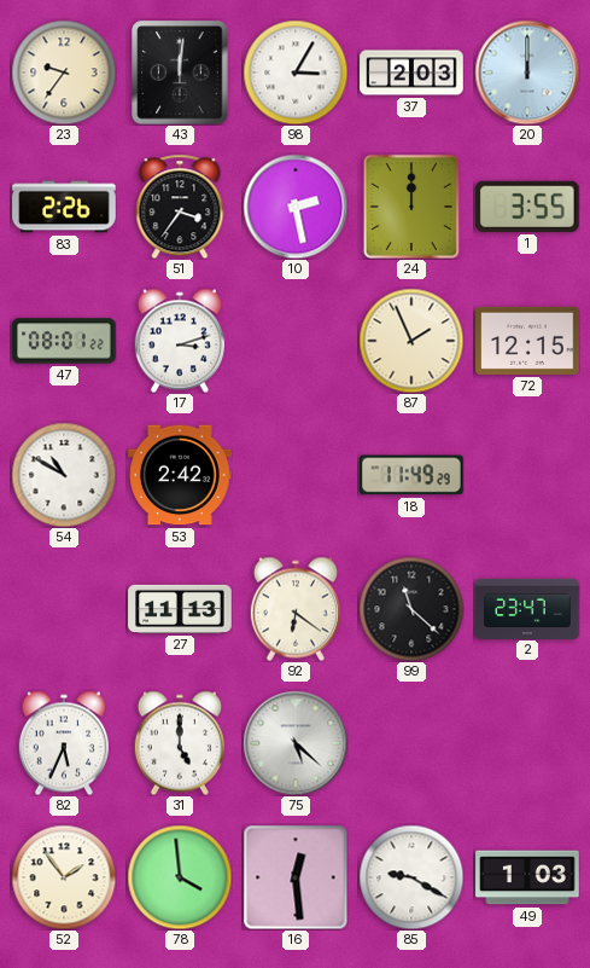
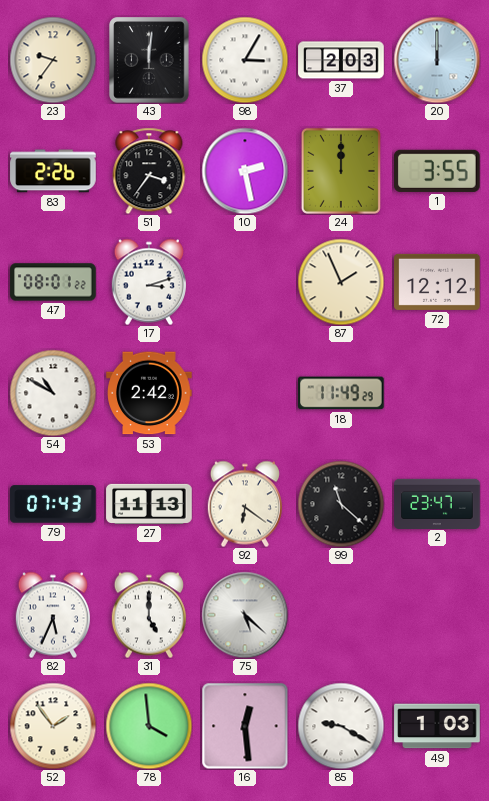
72: 12:15 -> 12:12
79: none -> 07:43
